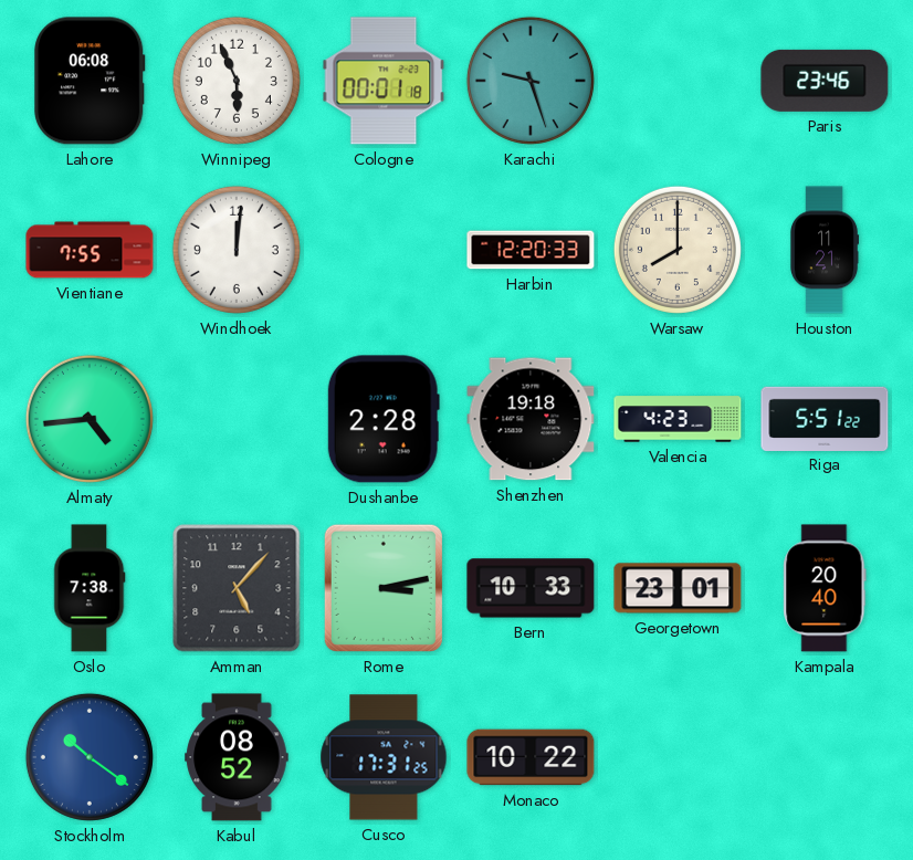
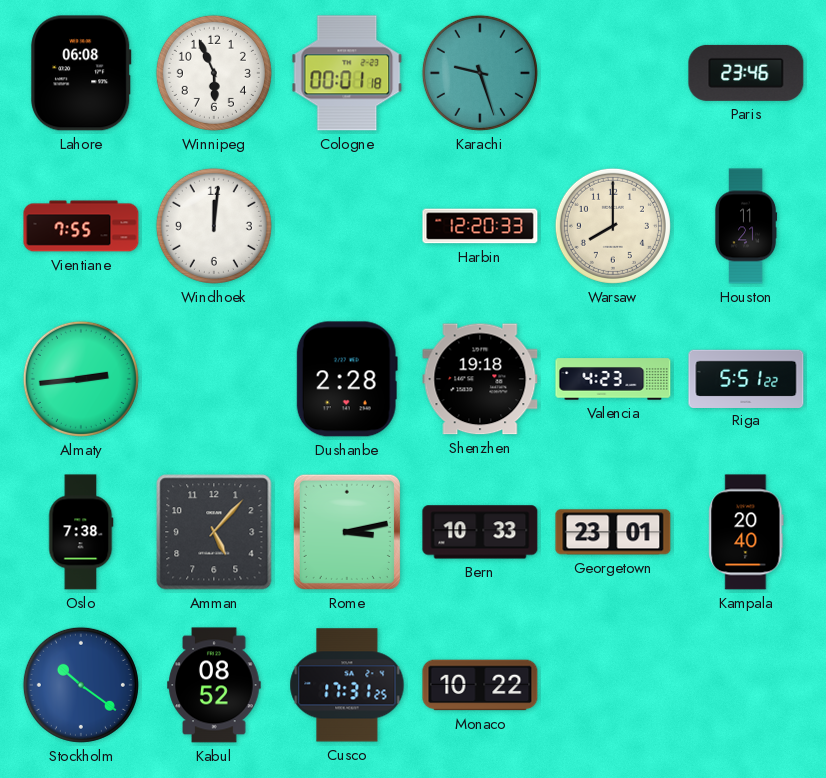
Almaty: 4:44 -> 2:44
